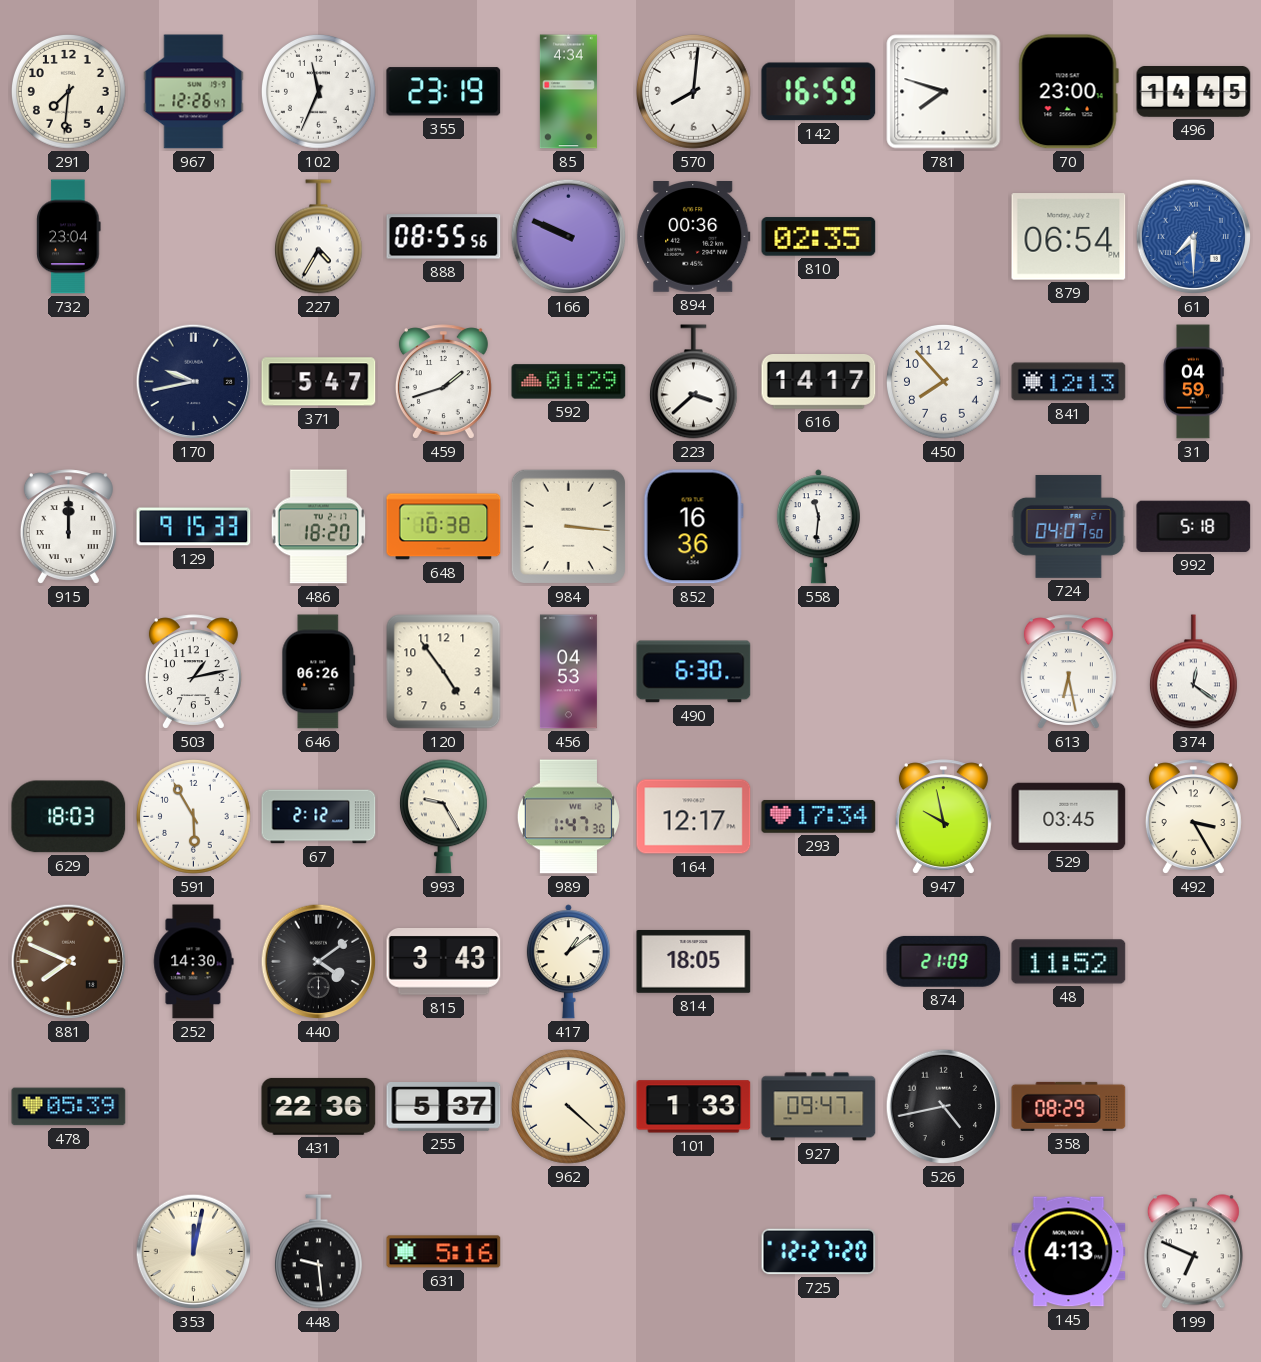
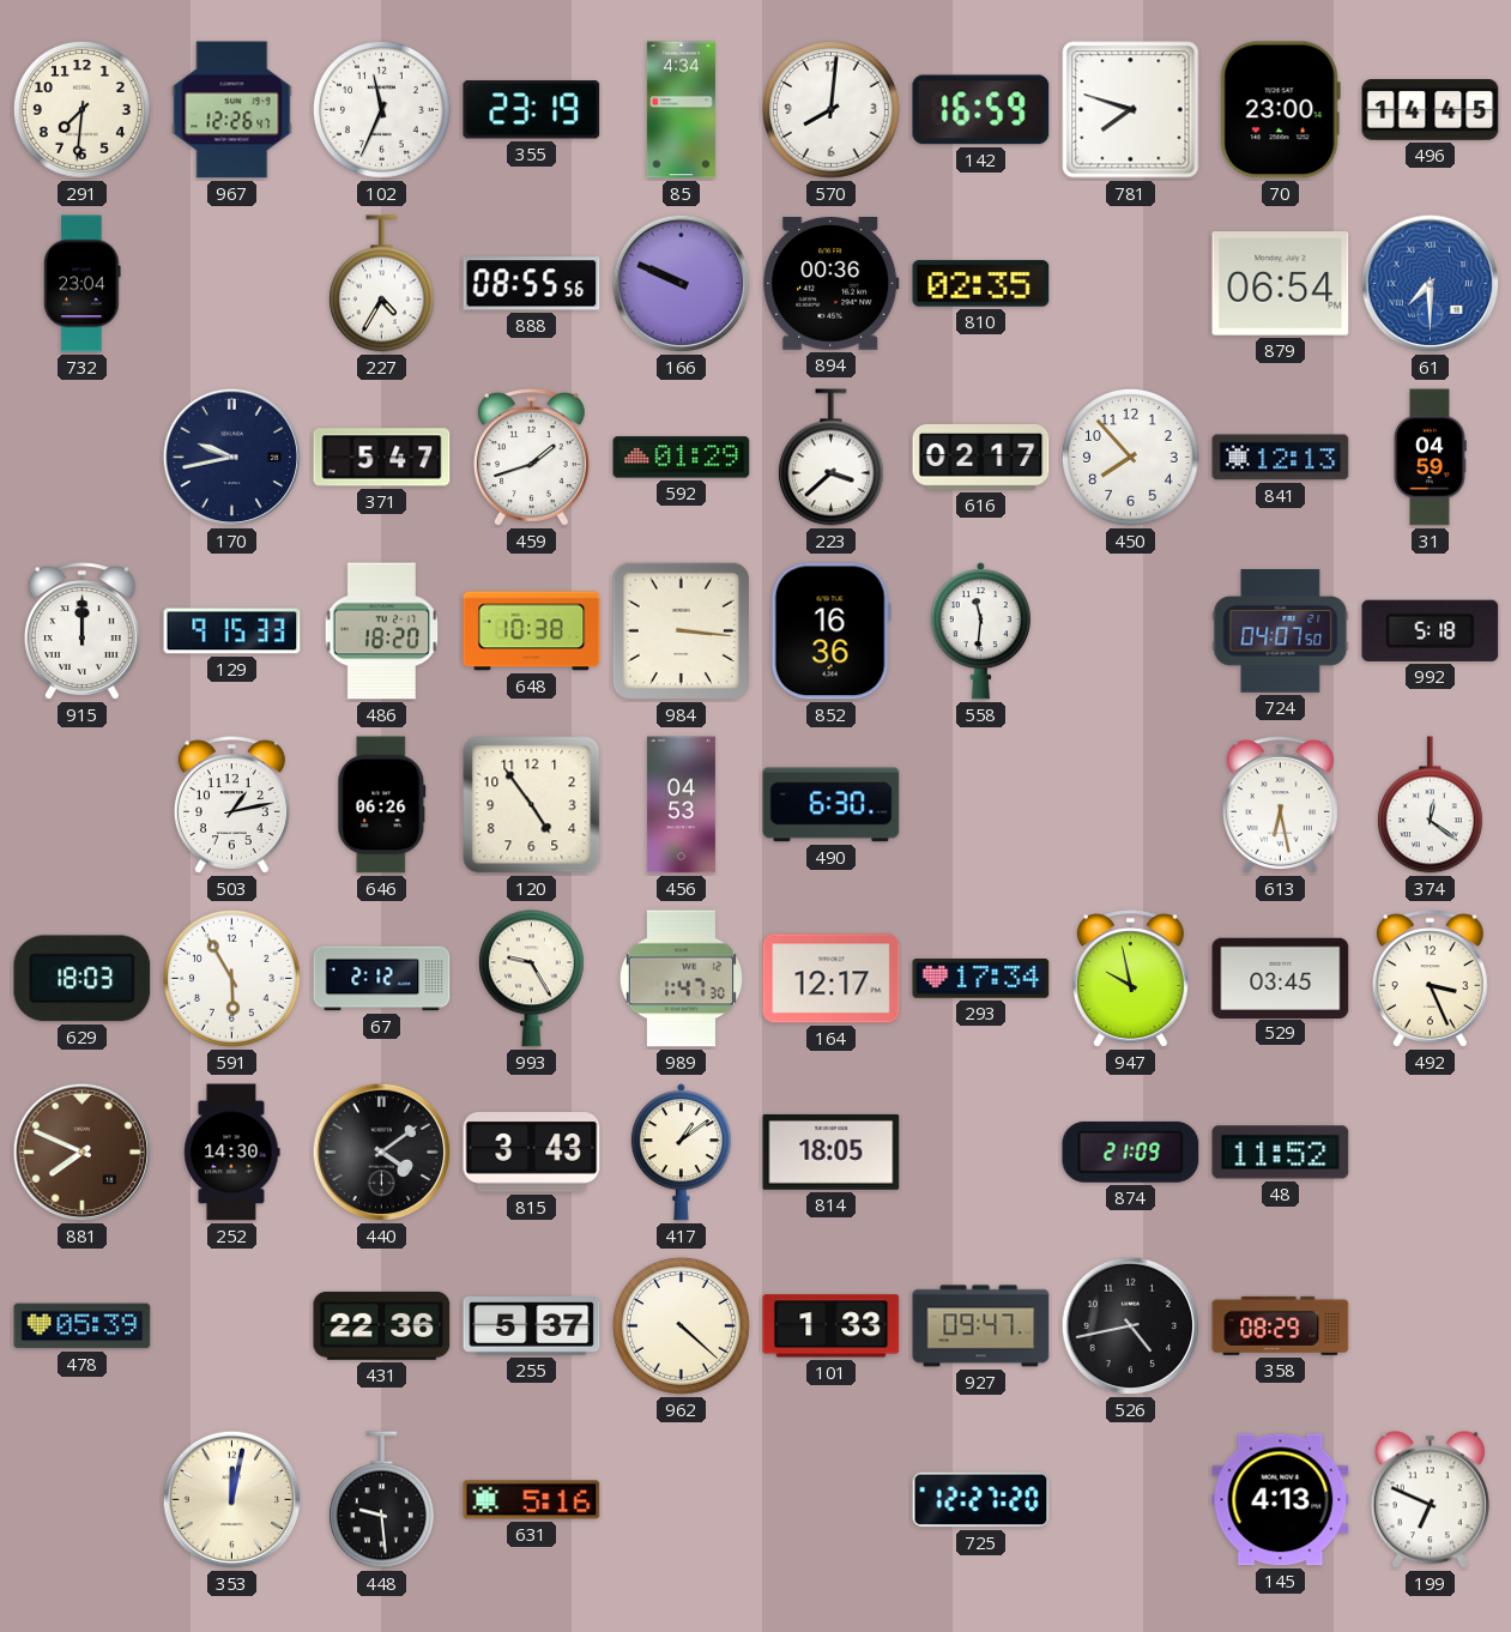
616: 14:17 -> 02:17
492: 3:25 -> 3:26
